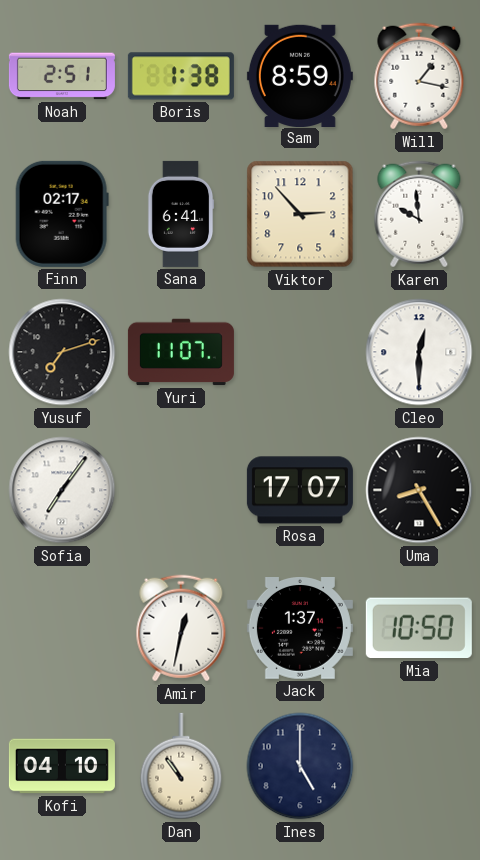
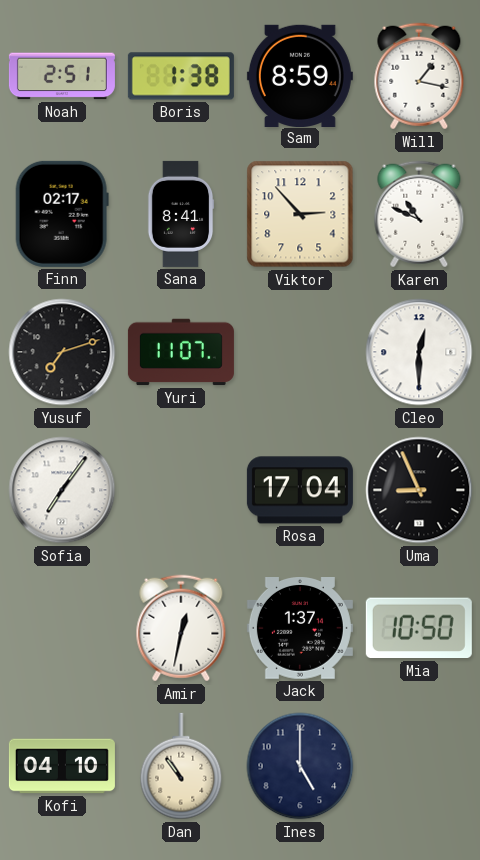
Sana: 6:41 -> 8:41
Karen: 9:59 -> 10:49
Rosa: 17:07 -> 17:04
Uma: 8:25 -> 8:56
